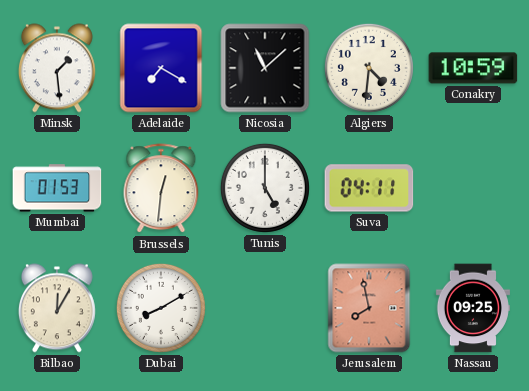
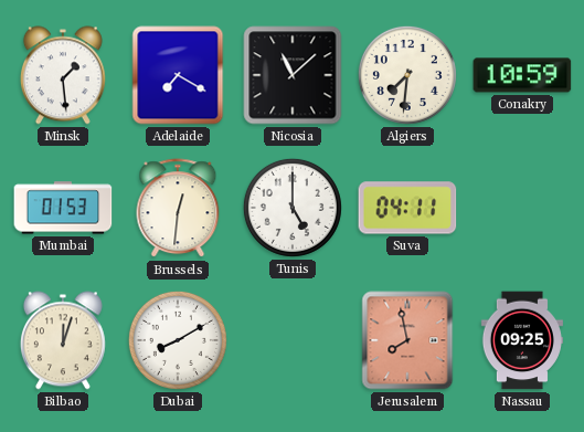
Algiers: 4:31 -> 7:31
Bilbao: 12:05 -> 12:03
